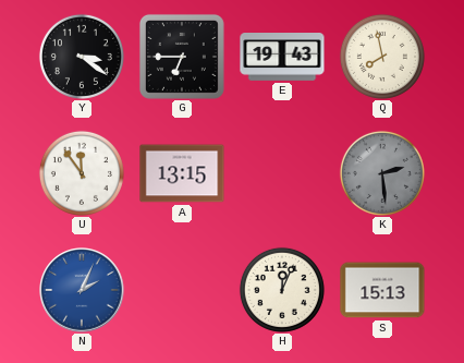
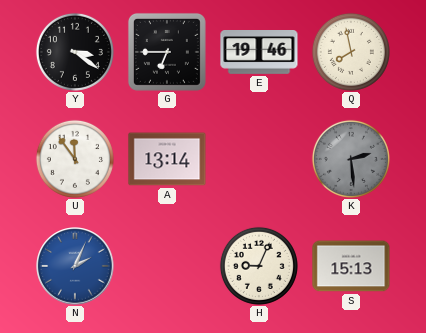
E: 19:43 -> 19:46
A: 13:15 -> 13:14
H: 12:04 -> 9:04
